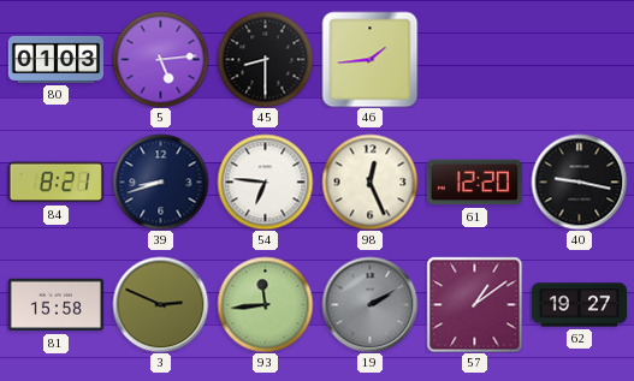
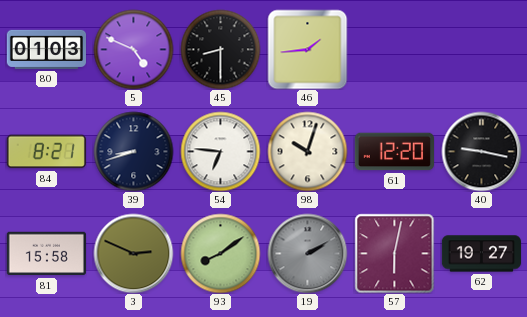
5: 5:14 -> 4:49
98: 12:26 -> 10:03
93: 11:44 -> 8:09
57: 1:09 -> 6:02
